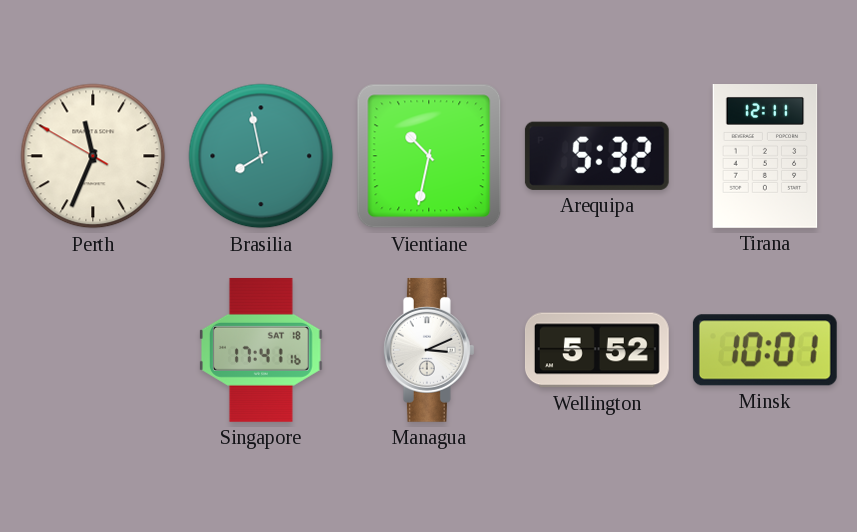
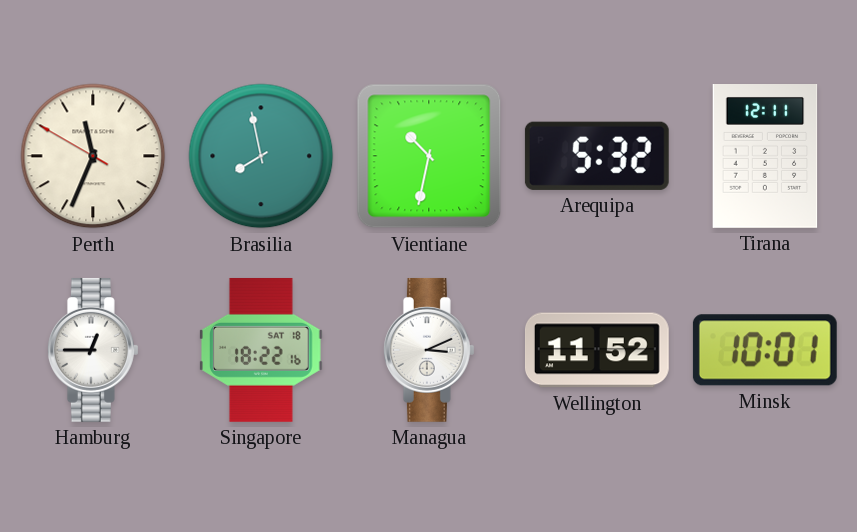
Hamburg: none -> 12:45
Singapore: 17:41 -> 18:22
Wellington: 5:52 -> 11:52
